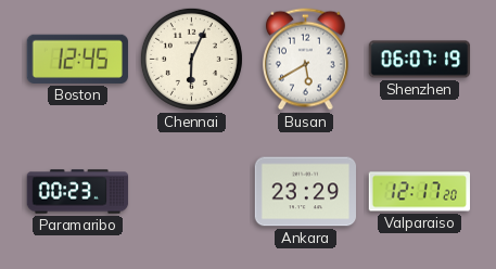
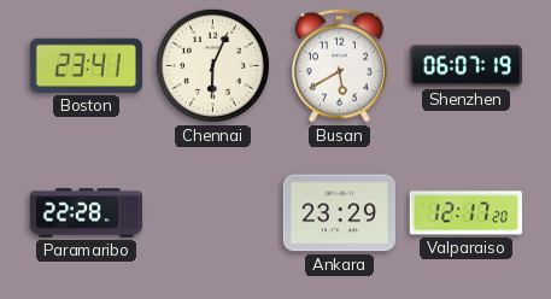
Boston: 12:45 -> 23:41
Paramaribo: 00:23 -> 22:28
